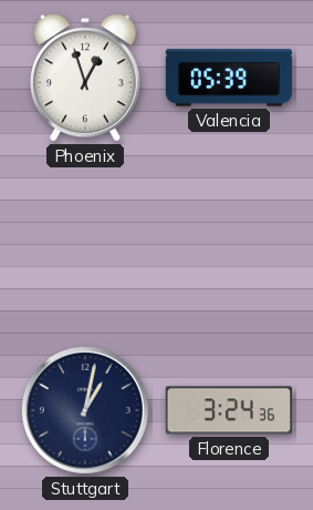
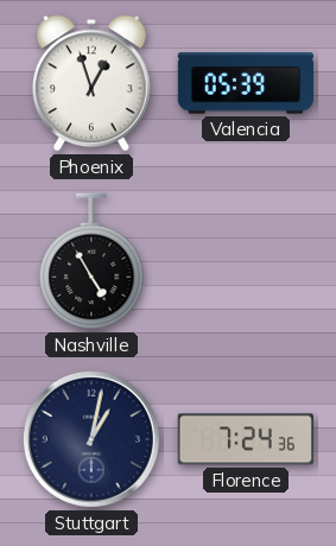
Nashville: none -> 4:55
Florence: 3:24 -> 7:24
